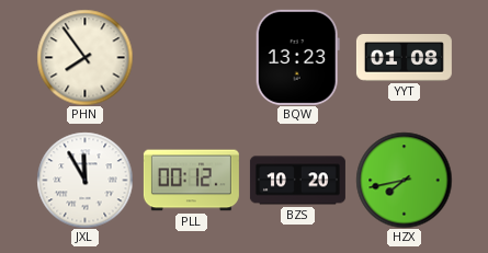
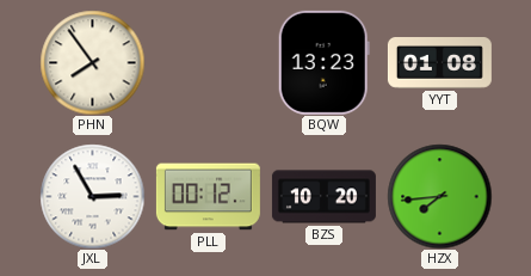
JXL: 11:55 -> 2:55
HZX: 7:43 -> 7:44
